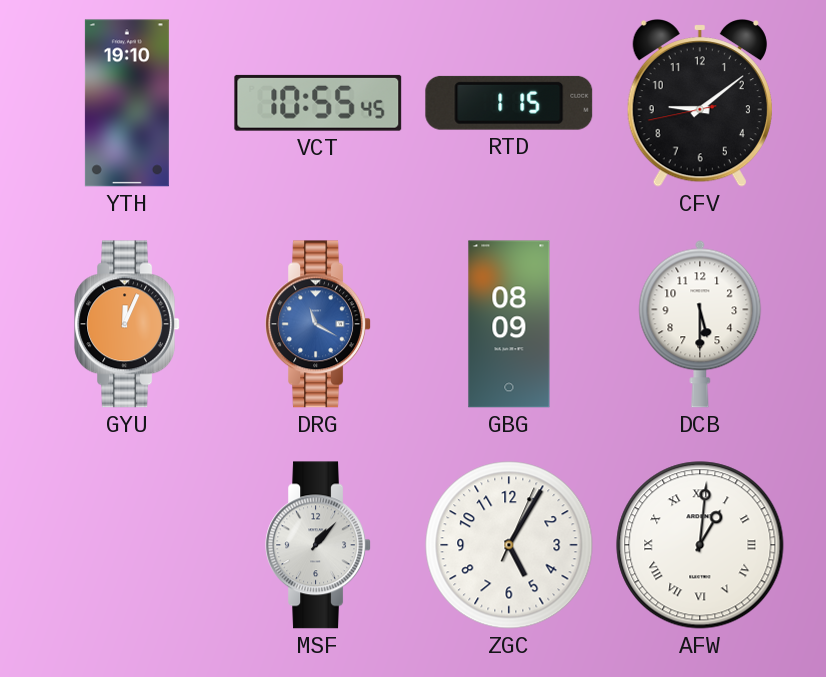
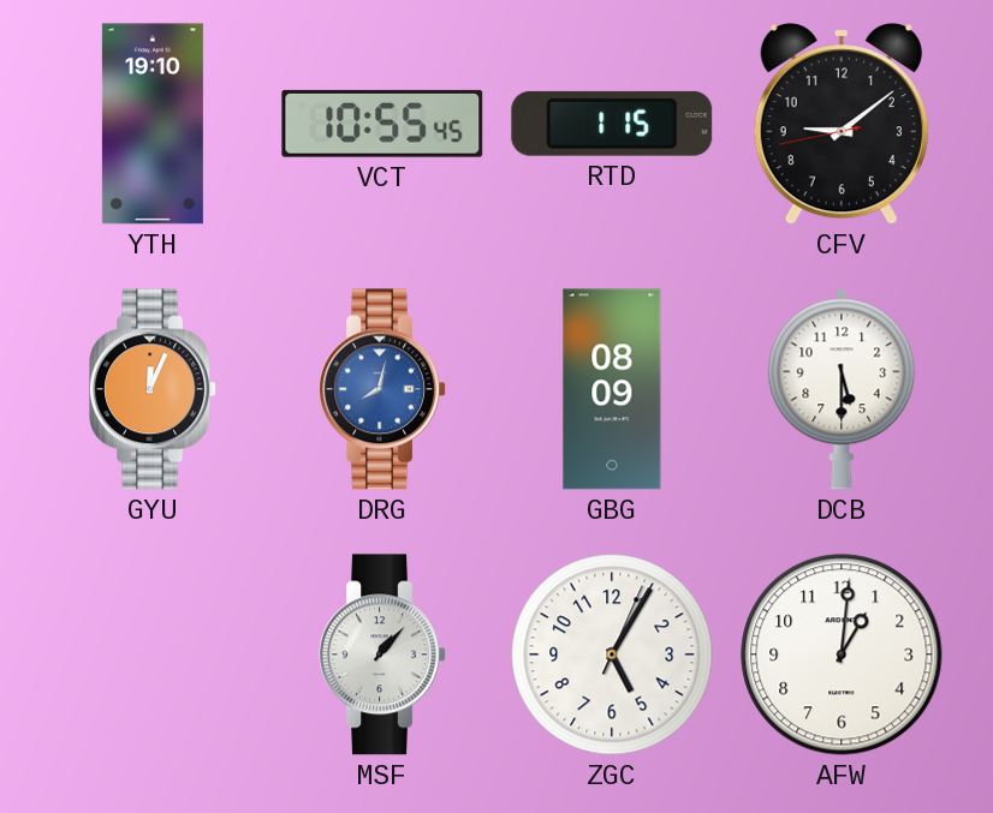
DRG: 11:20 -> 8:02
AFW numerals: Roman -> Arabic
